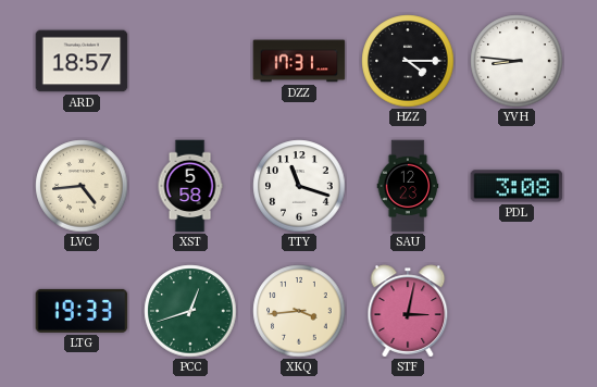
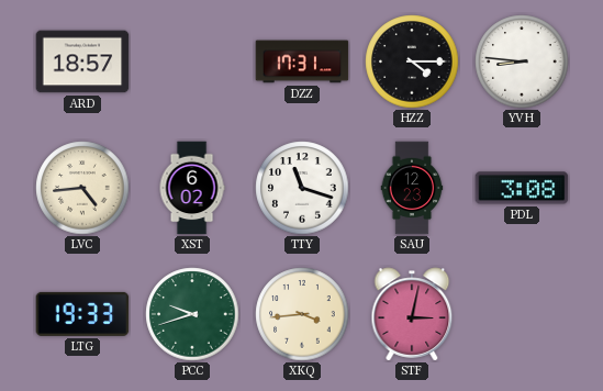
XST: 5:58 -> 6:02
PCC: 12:42 -> 9:42
